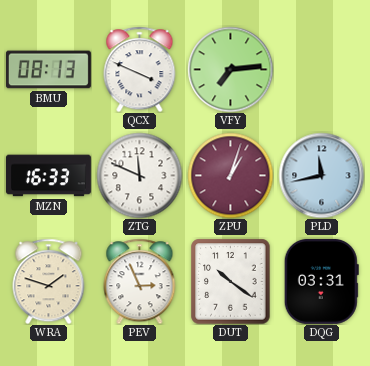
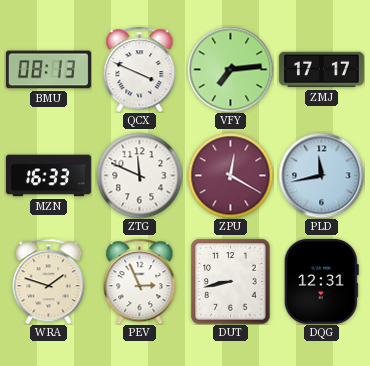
ZMJ: none -> 17:17
ZPU: 1:03 -> 12:20
DUT: 10:21 -> 8:43
DQG: 03:31 -> 12:31
